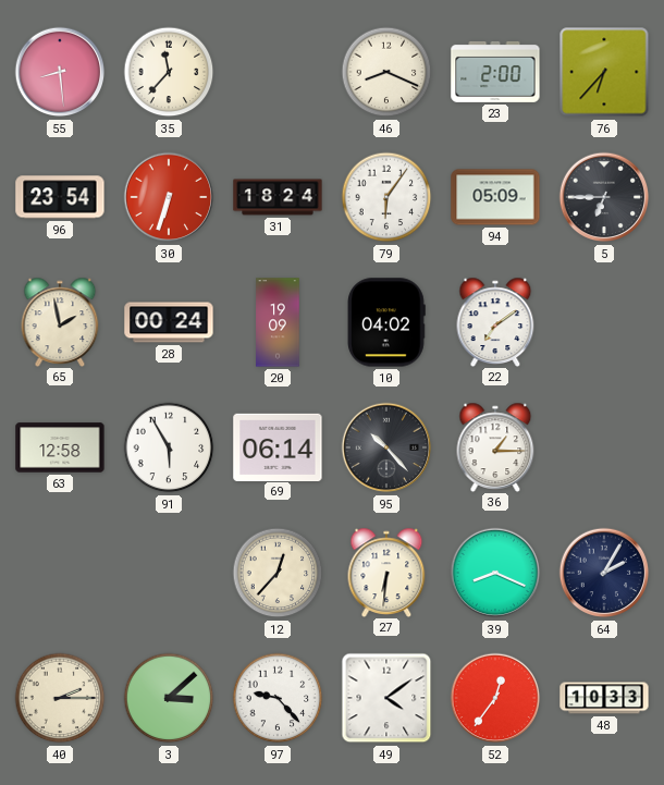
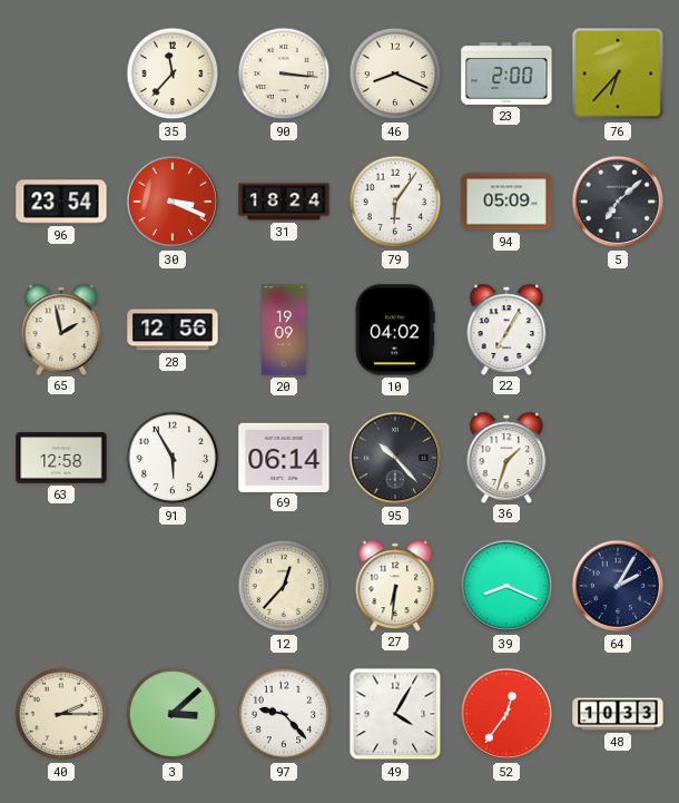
55: 8:29 -> none
90: none -> 3:16
30: 6:33 -> 3:19
5: 6:45 -> 7:08
28: 00:24 -> 12:56
22: 7:09 -> 7:05
36: 1:15 -> 1:33
49: 4:09 -> 4:05
